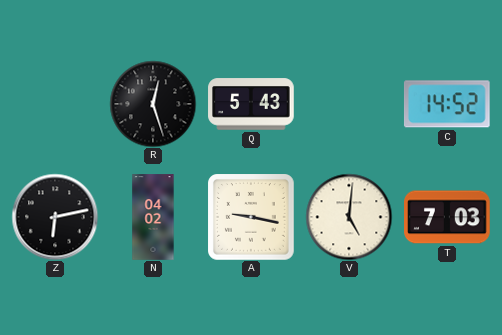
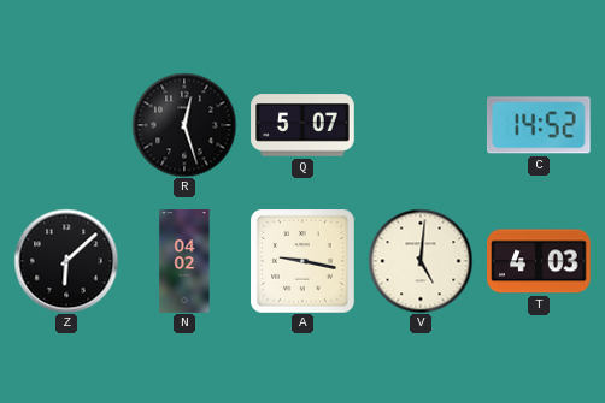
Q: 5:43 -> 5:07
Z: 6:13 -> 6:08
T: 7:03 -> 4:03
